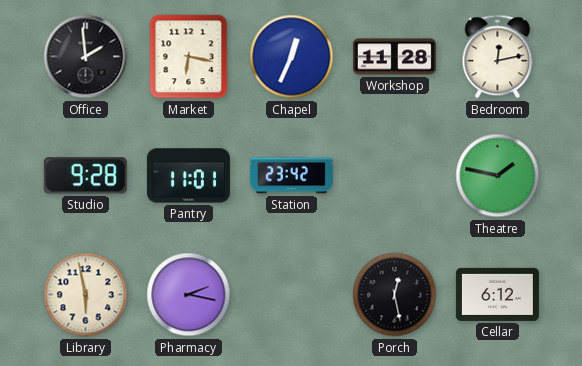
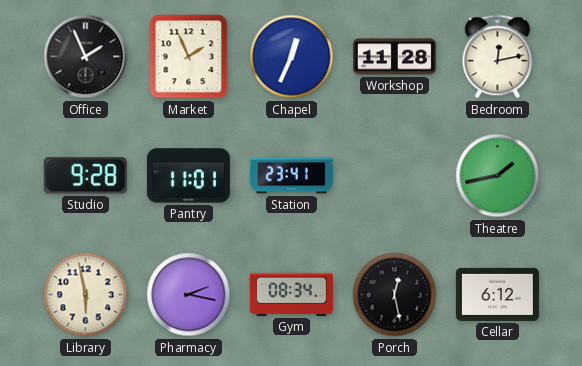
Office: 1:59 -> 1:56
Market: 6:17 -> 1:56
Station: 23:42 -> 23:41
Theatre: 1:47 -> 1:43
Gym: none -> 08:34
